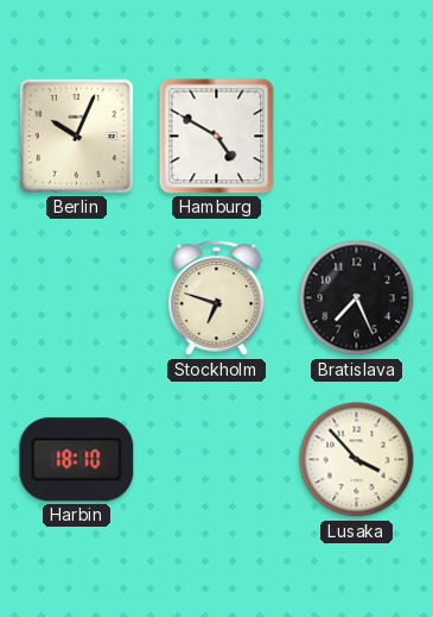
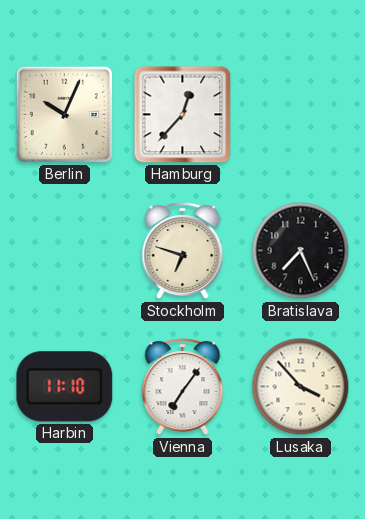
Hamburg: 4:50 -> 12:37
Harbin: 18:10 -> 11:10
Vienna: none -> 7:06
